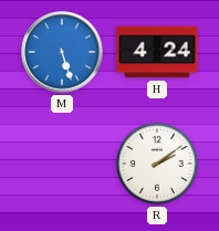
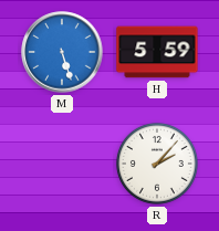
H: 4:24 -> 5:59
R: 2:09 -> 2:07
